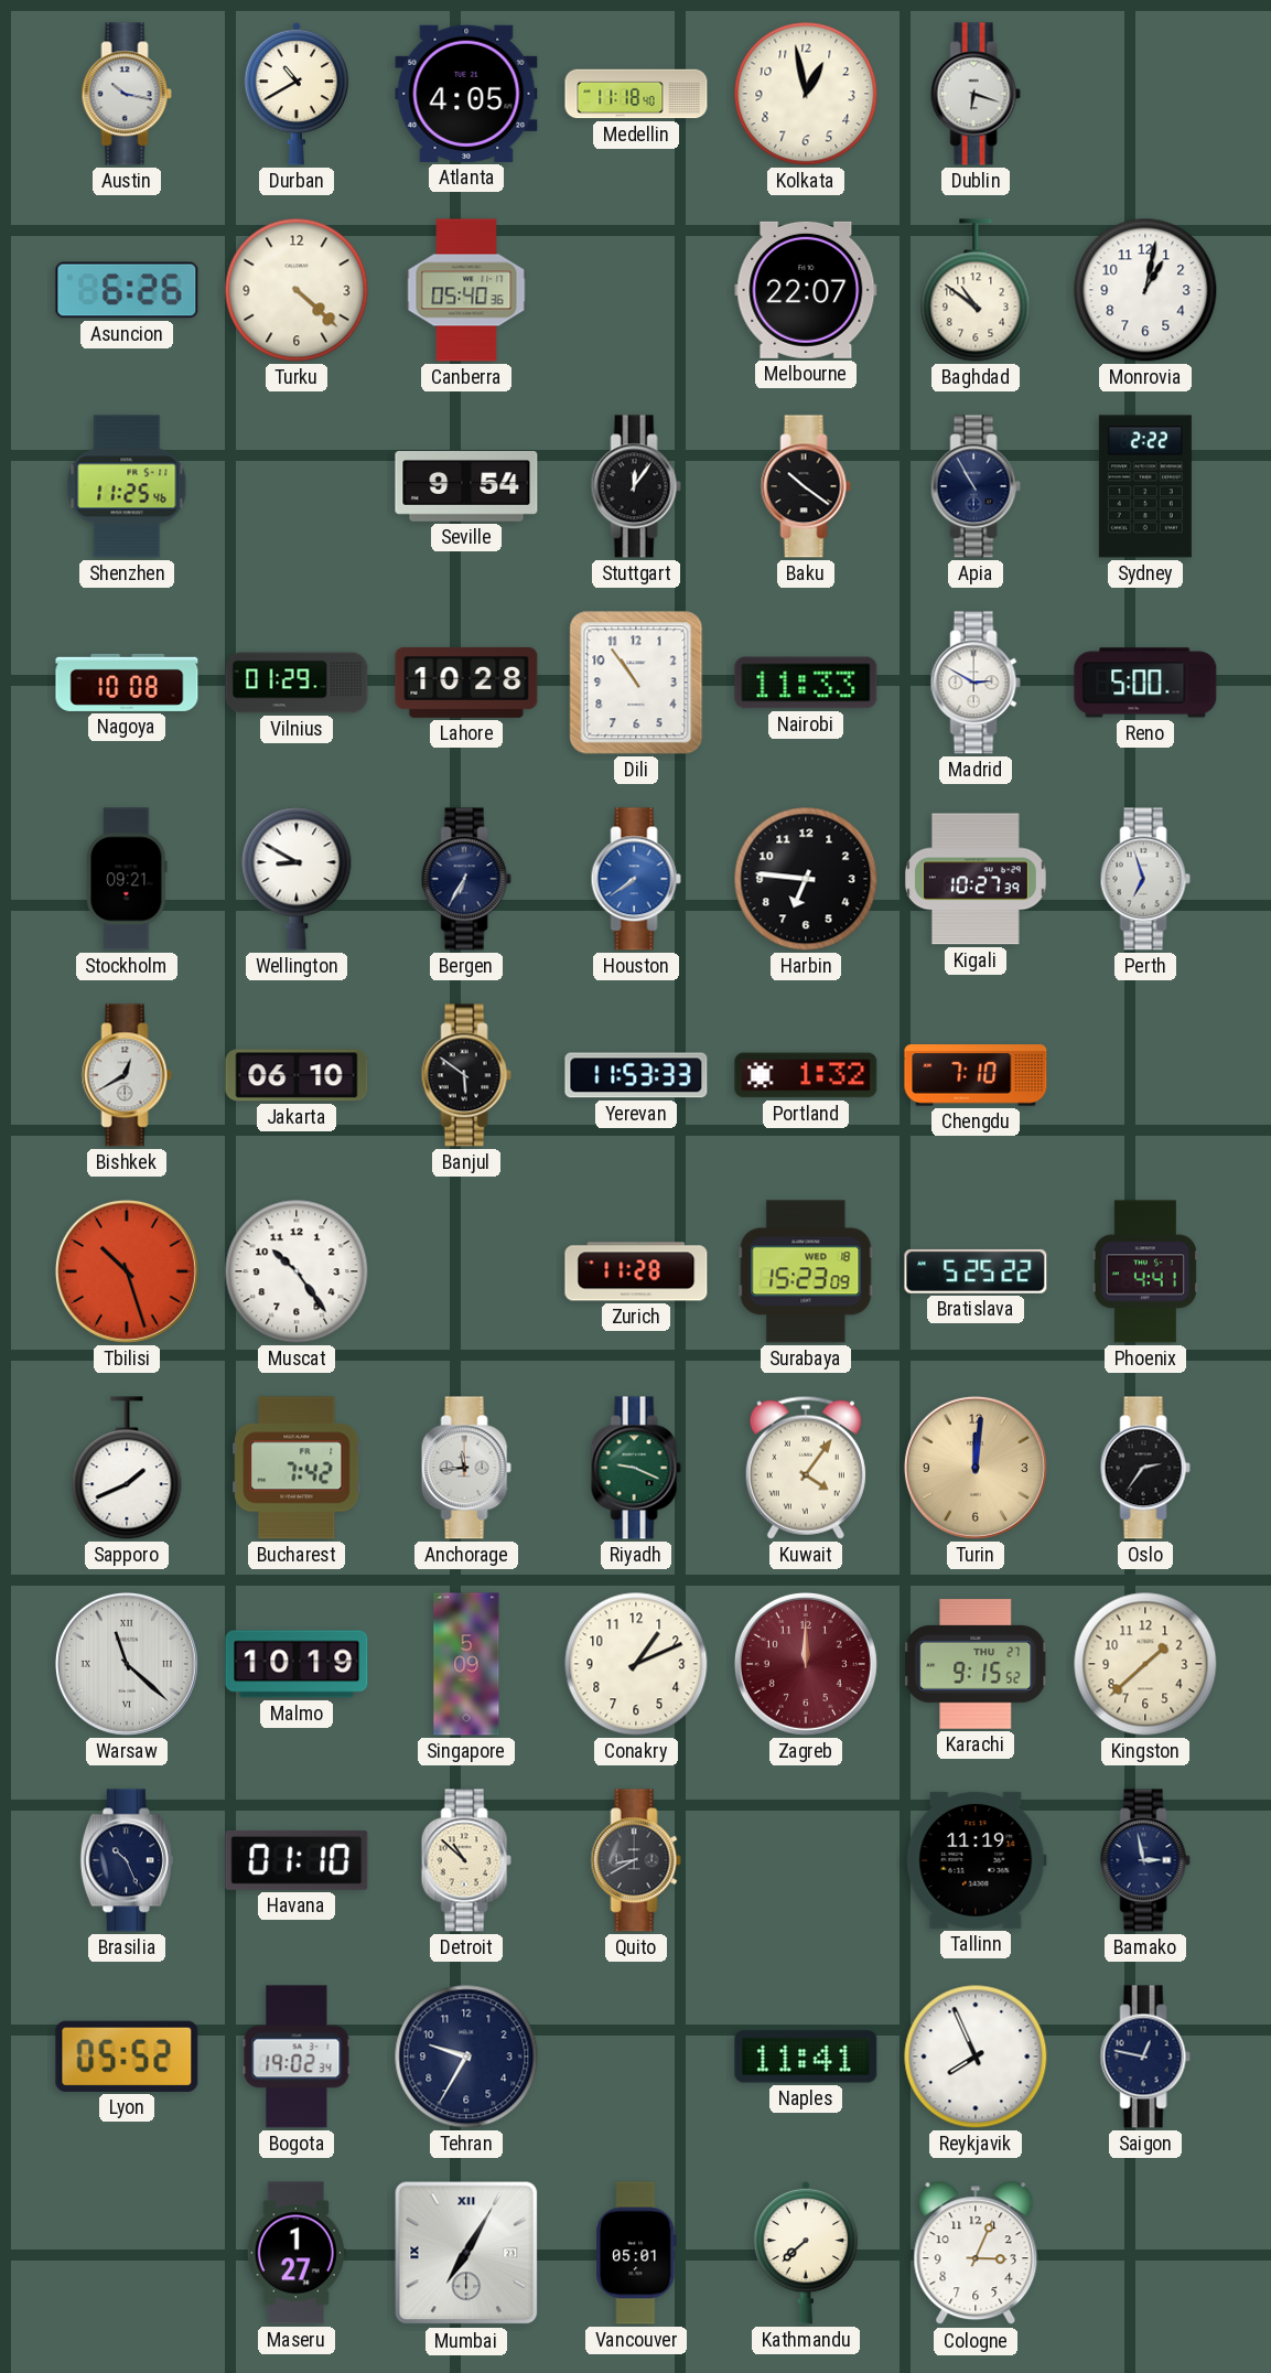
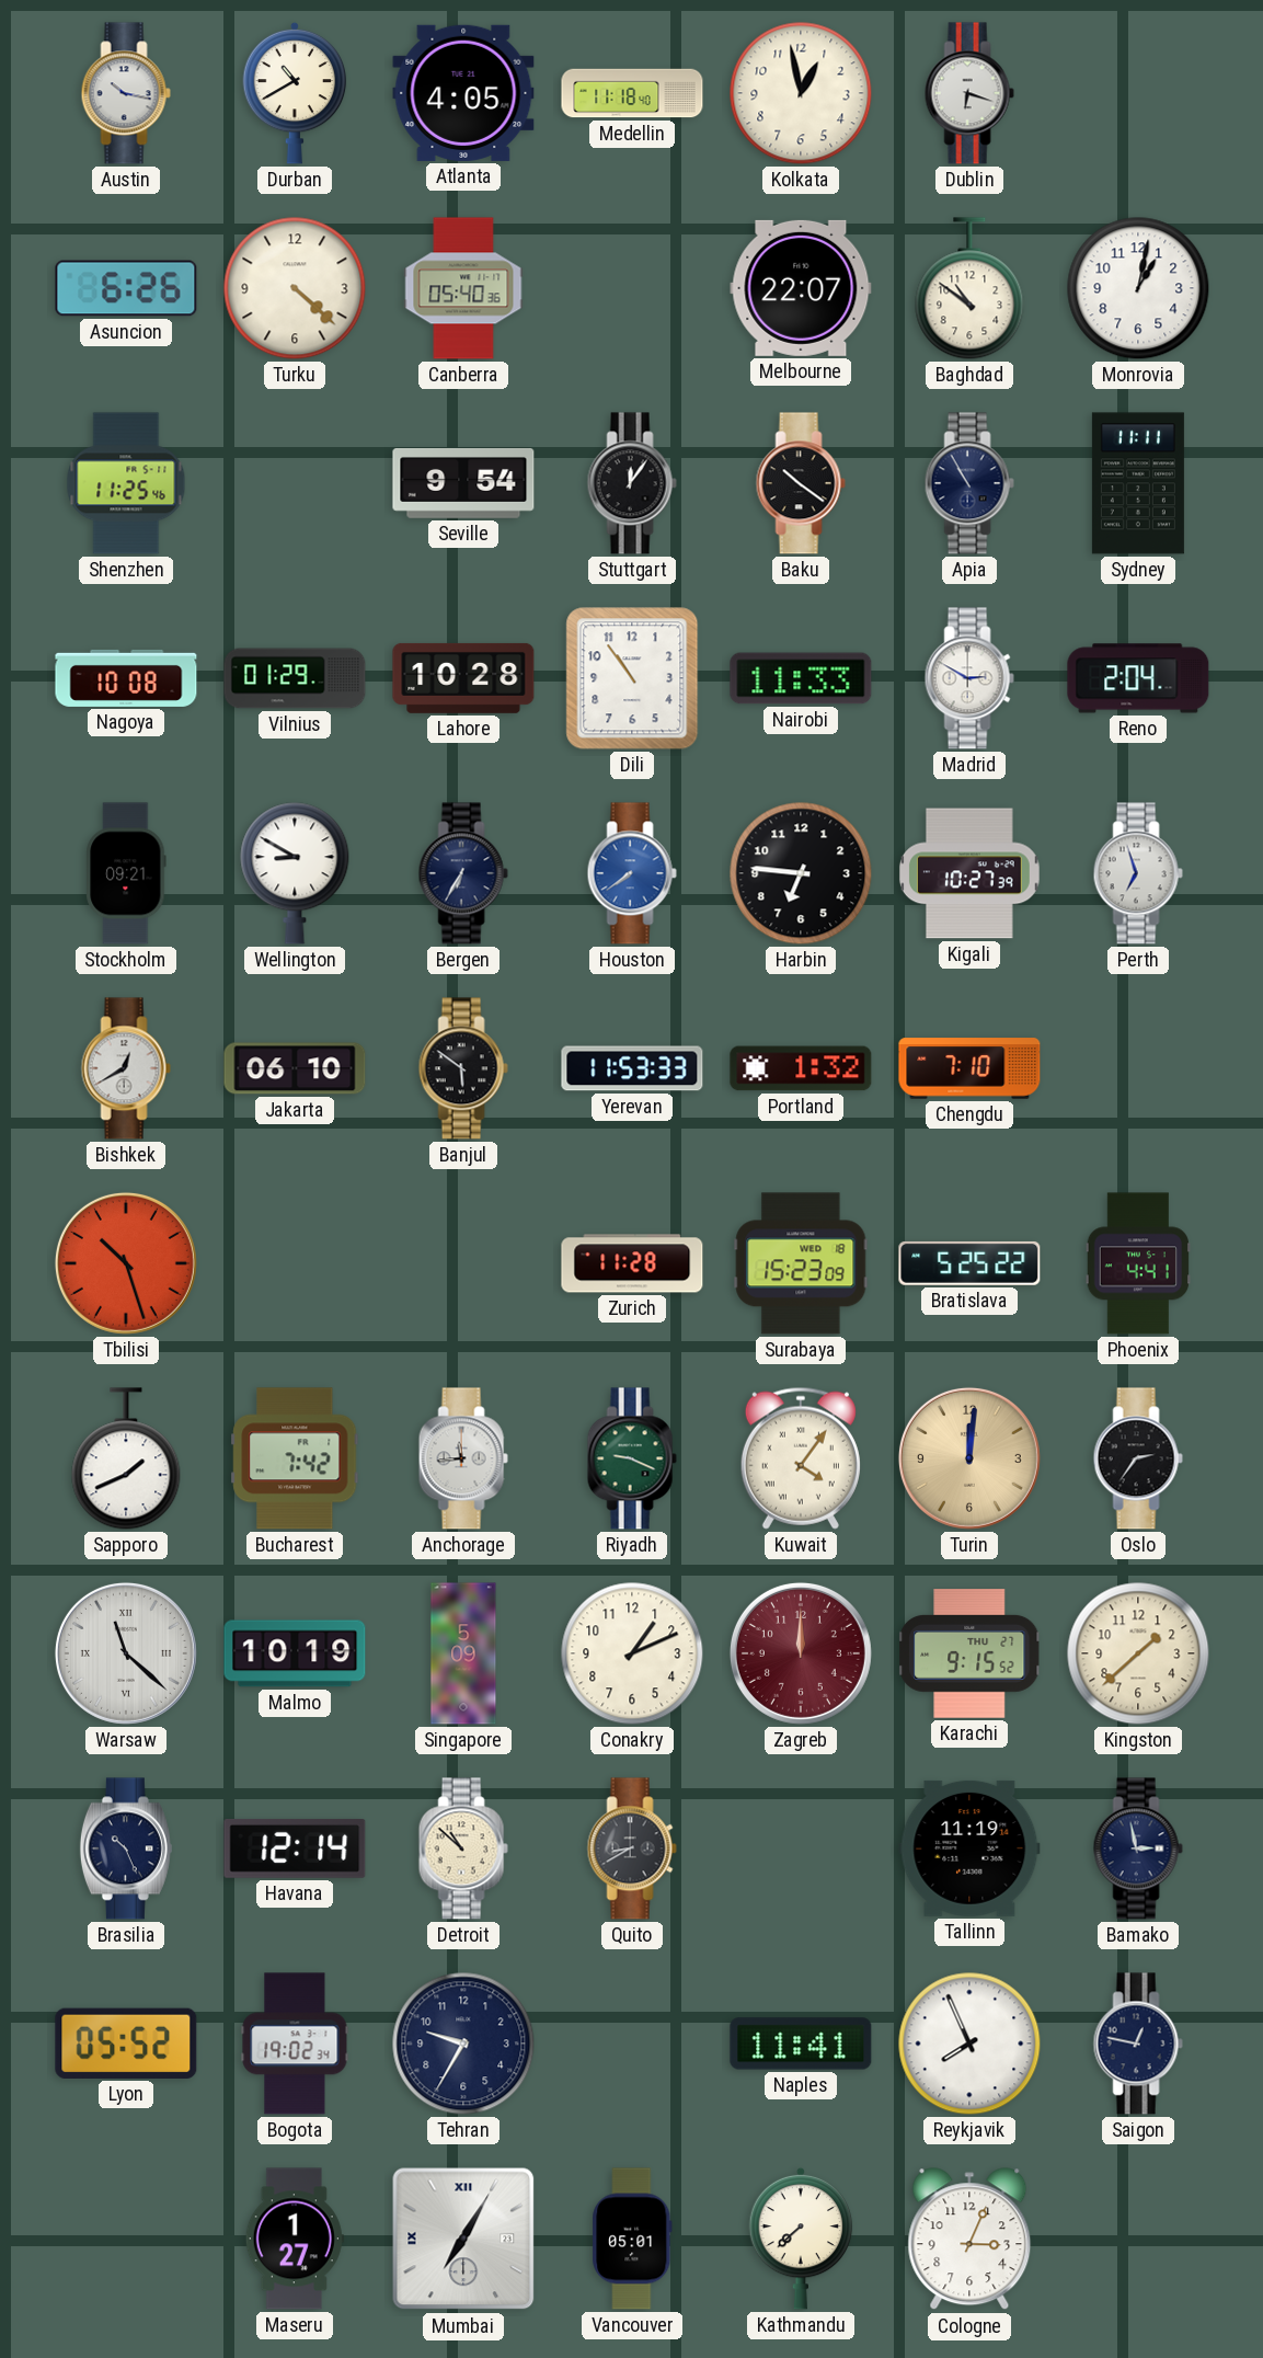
Sydney: 2:22 -> 11:11
Reno: 5:00 -> 2:04
Muscat: 10:24 -> none
Havana: 01:10 -> 12:14
